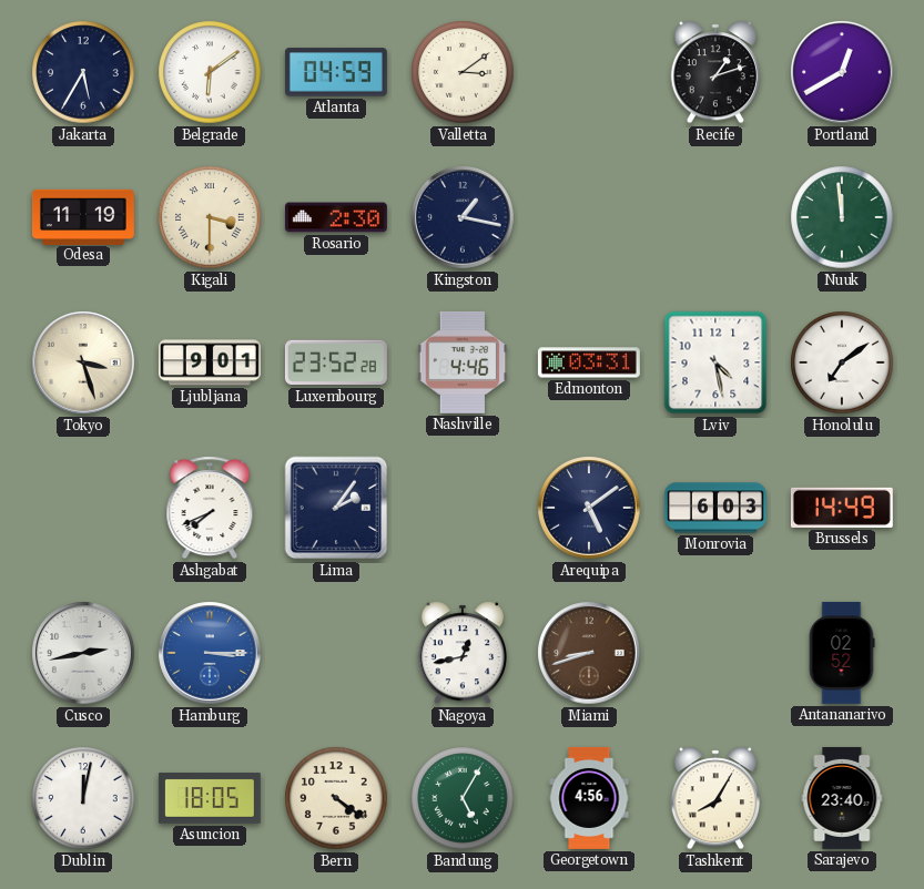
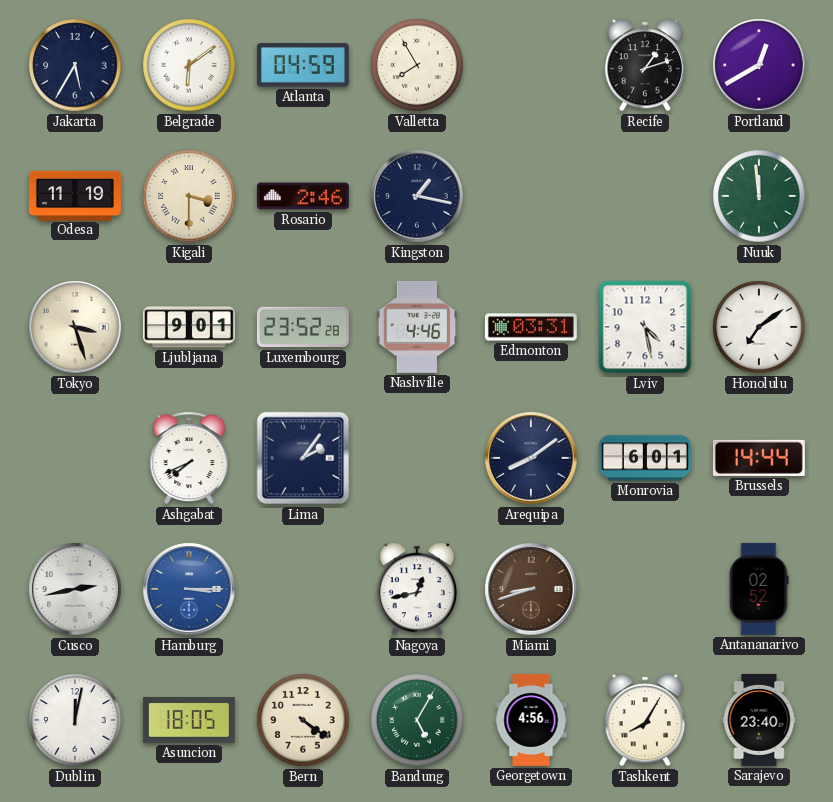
Valletta: 3:09 -> 7:55
Rosario: 2:30 -> 2:46
Arequipa: 5:09 -> 8:09
Monrovia: 6:03 -> 6:01
Brussels: 14:49 -> 14:44
